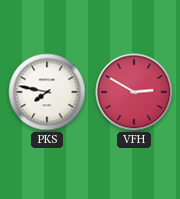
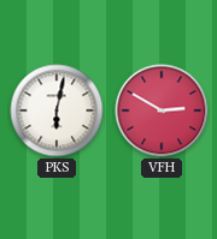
PKS: 7:47 -> 6:02
